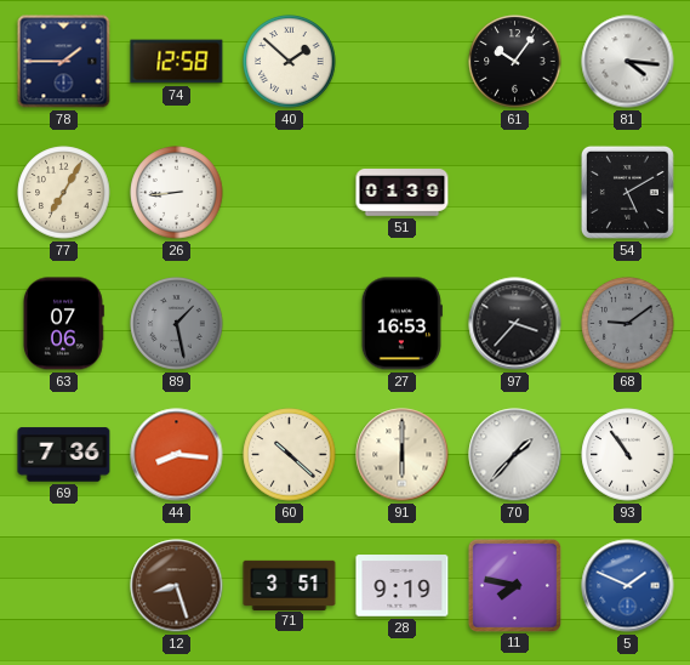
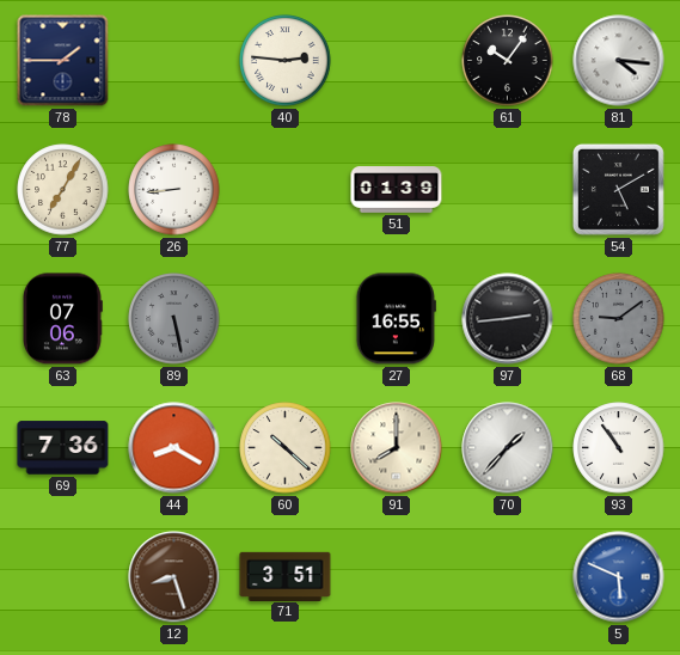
74: 12:58 -> none
40: 1:52 -> 2:46
89: 1:28 -> 5:28
27: 16:53 -> 16:55
97: 3:37 -> 2:44
44: 8:16 -> 8:20
91: 6:00 -> 8:00
28: 9:19 -> none
11: 7:47 -> none
5: 1:49 -> 5:49
